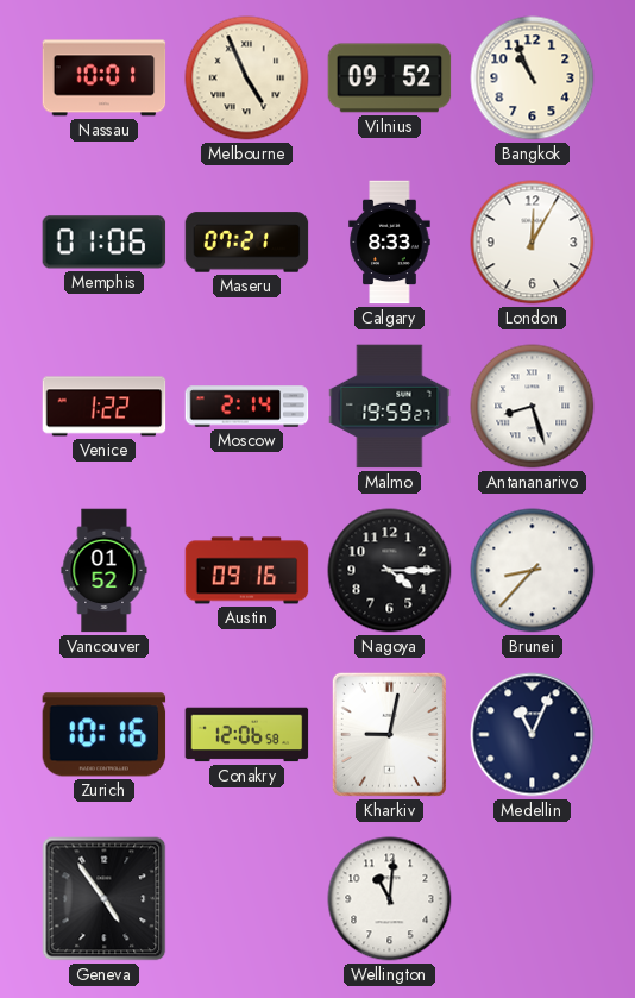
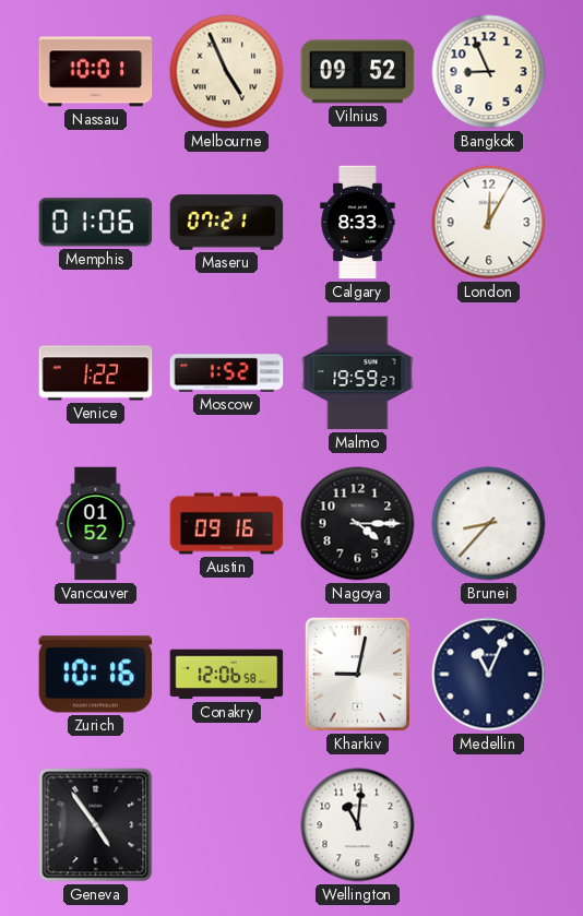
Bangkok: 10:56 -> 8:56
Moscow: 2:14 -> 1:52
Antananarivo: 8:27 -> none
